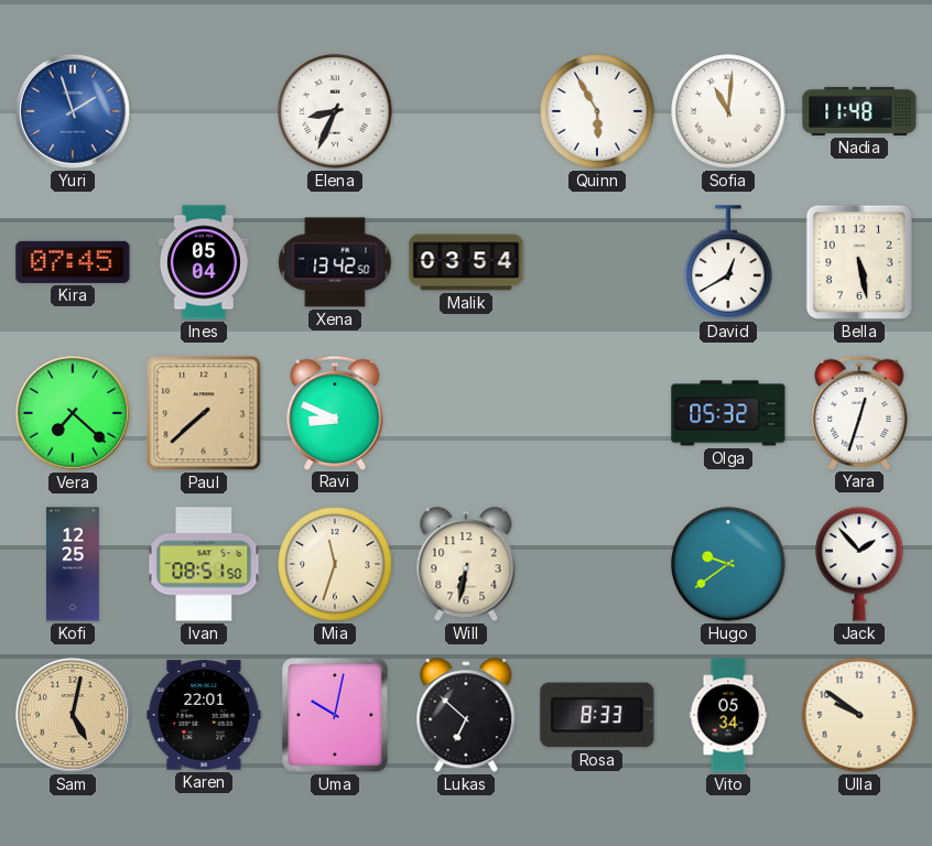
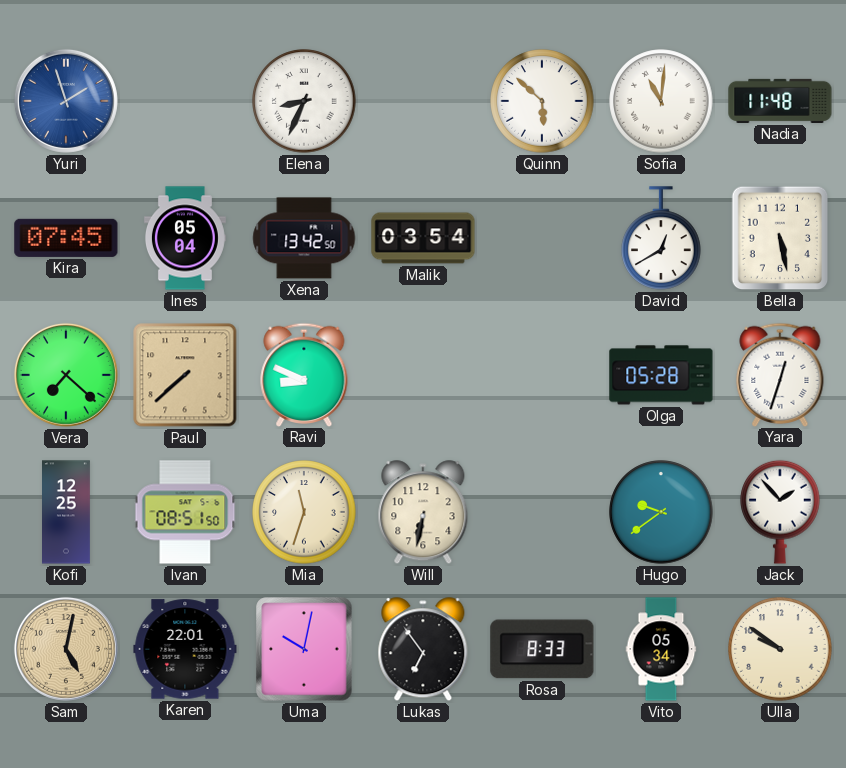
Quinn: 5:55 -> 5:52
Olga: 05:32 -> 05:28
Lukas: 6:52 -> 6:54
